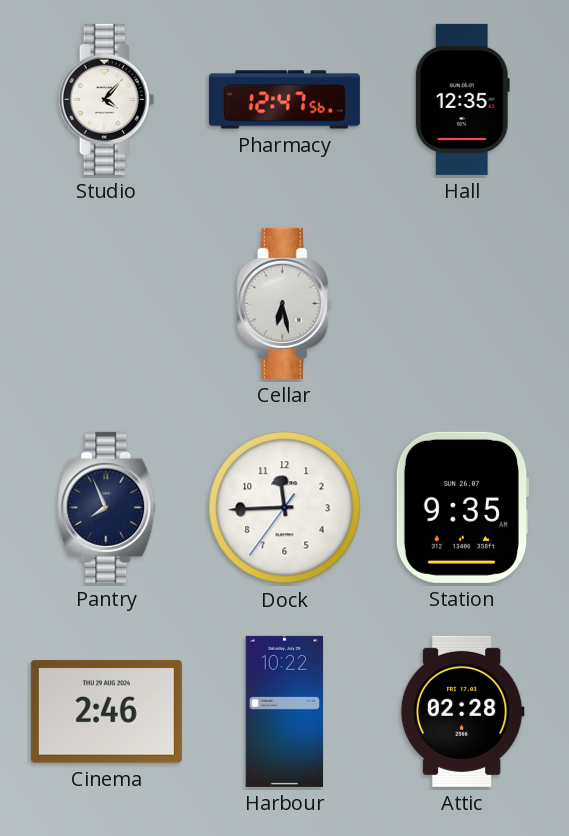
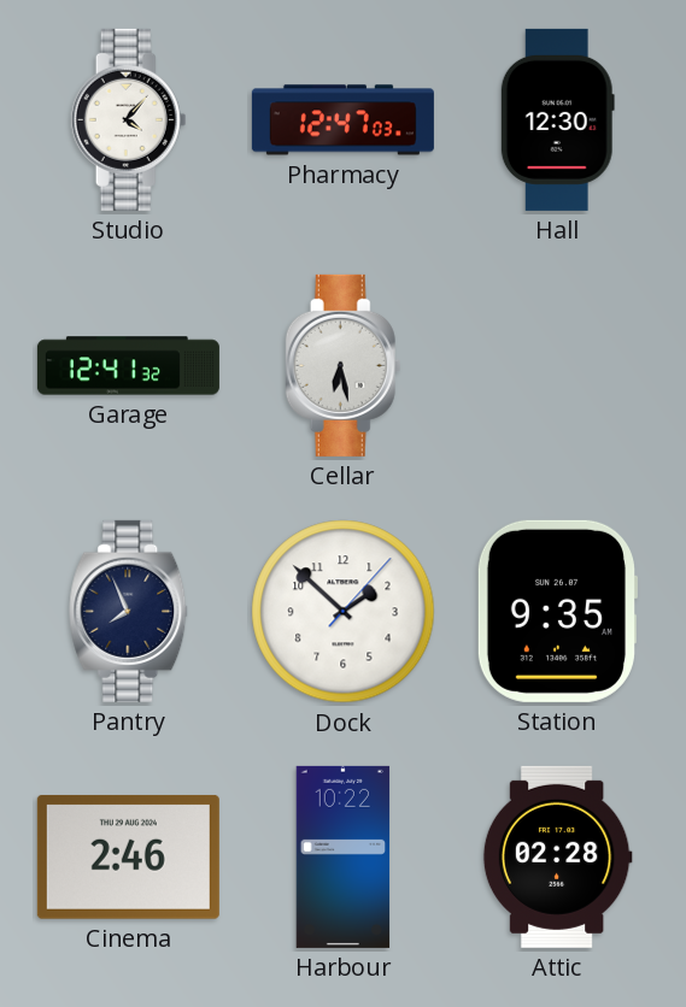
Pharmacy: 12:47:56 -> 12:47:03
Hall: 12:35 -> 12:30
Garage: none -> 12:41
Dock: 11:44 -> 1:52
